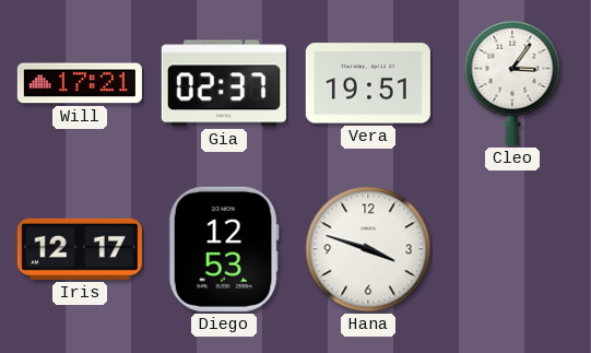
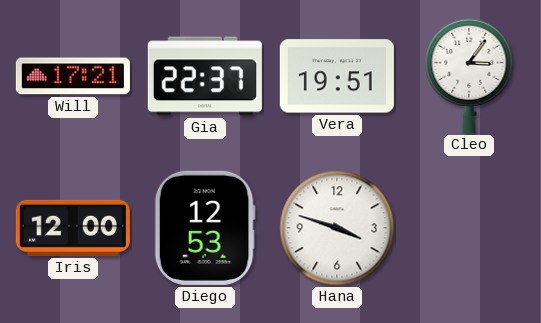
Gia: 02:37 -> 22:37
Iris: 12:17 -> 12:00
